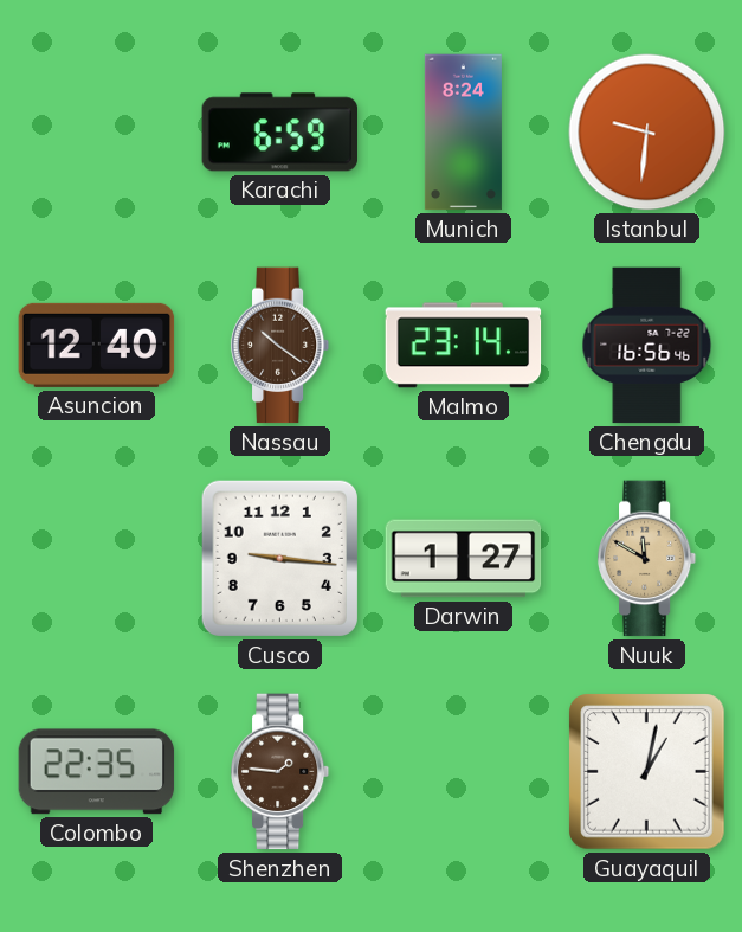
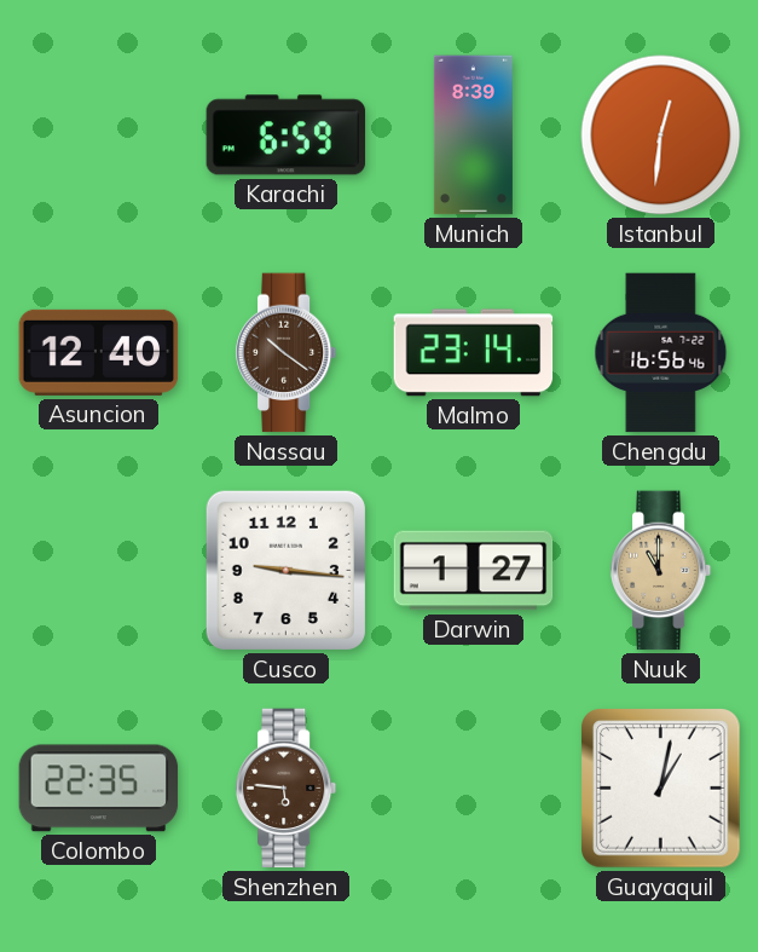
Munich: 8:24 -> 8:39
Istanbul: 9:31 -> 12:31
Nuuk: 11:50 -> 11:00
Shenzhen: 1:46 -> 5:46
